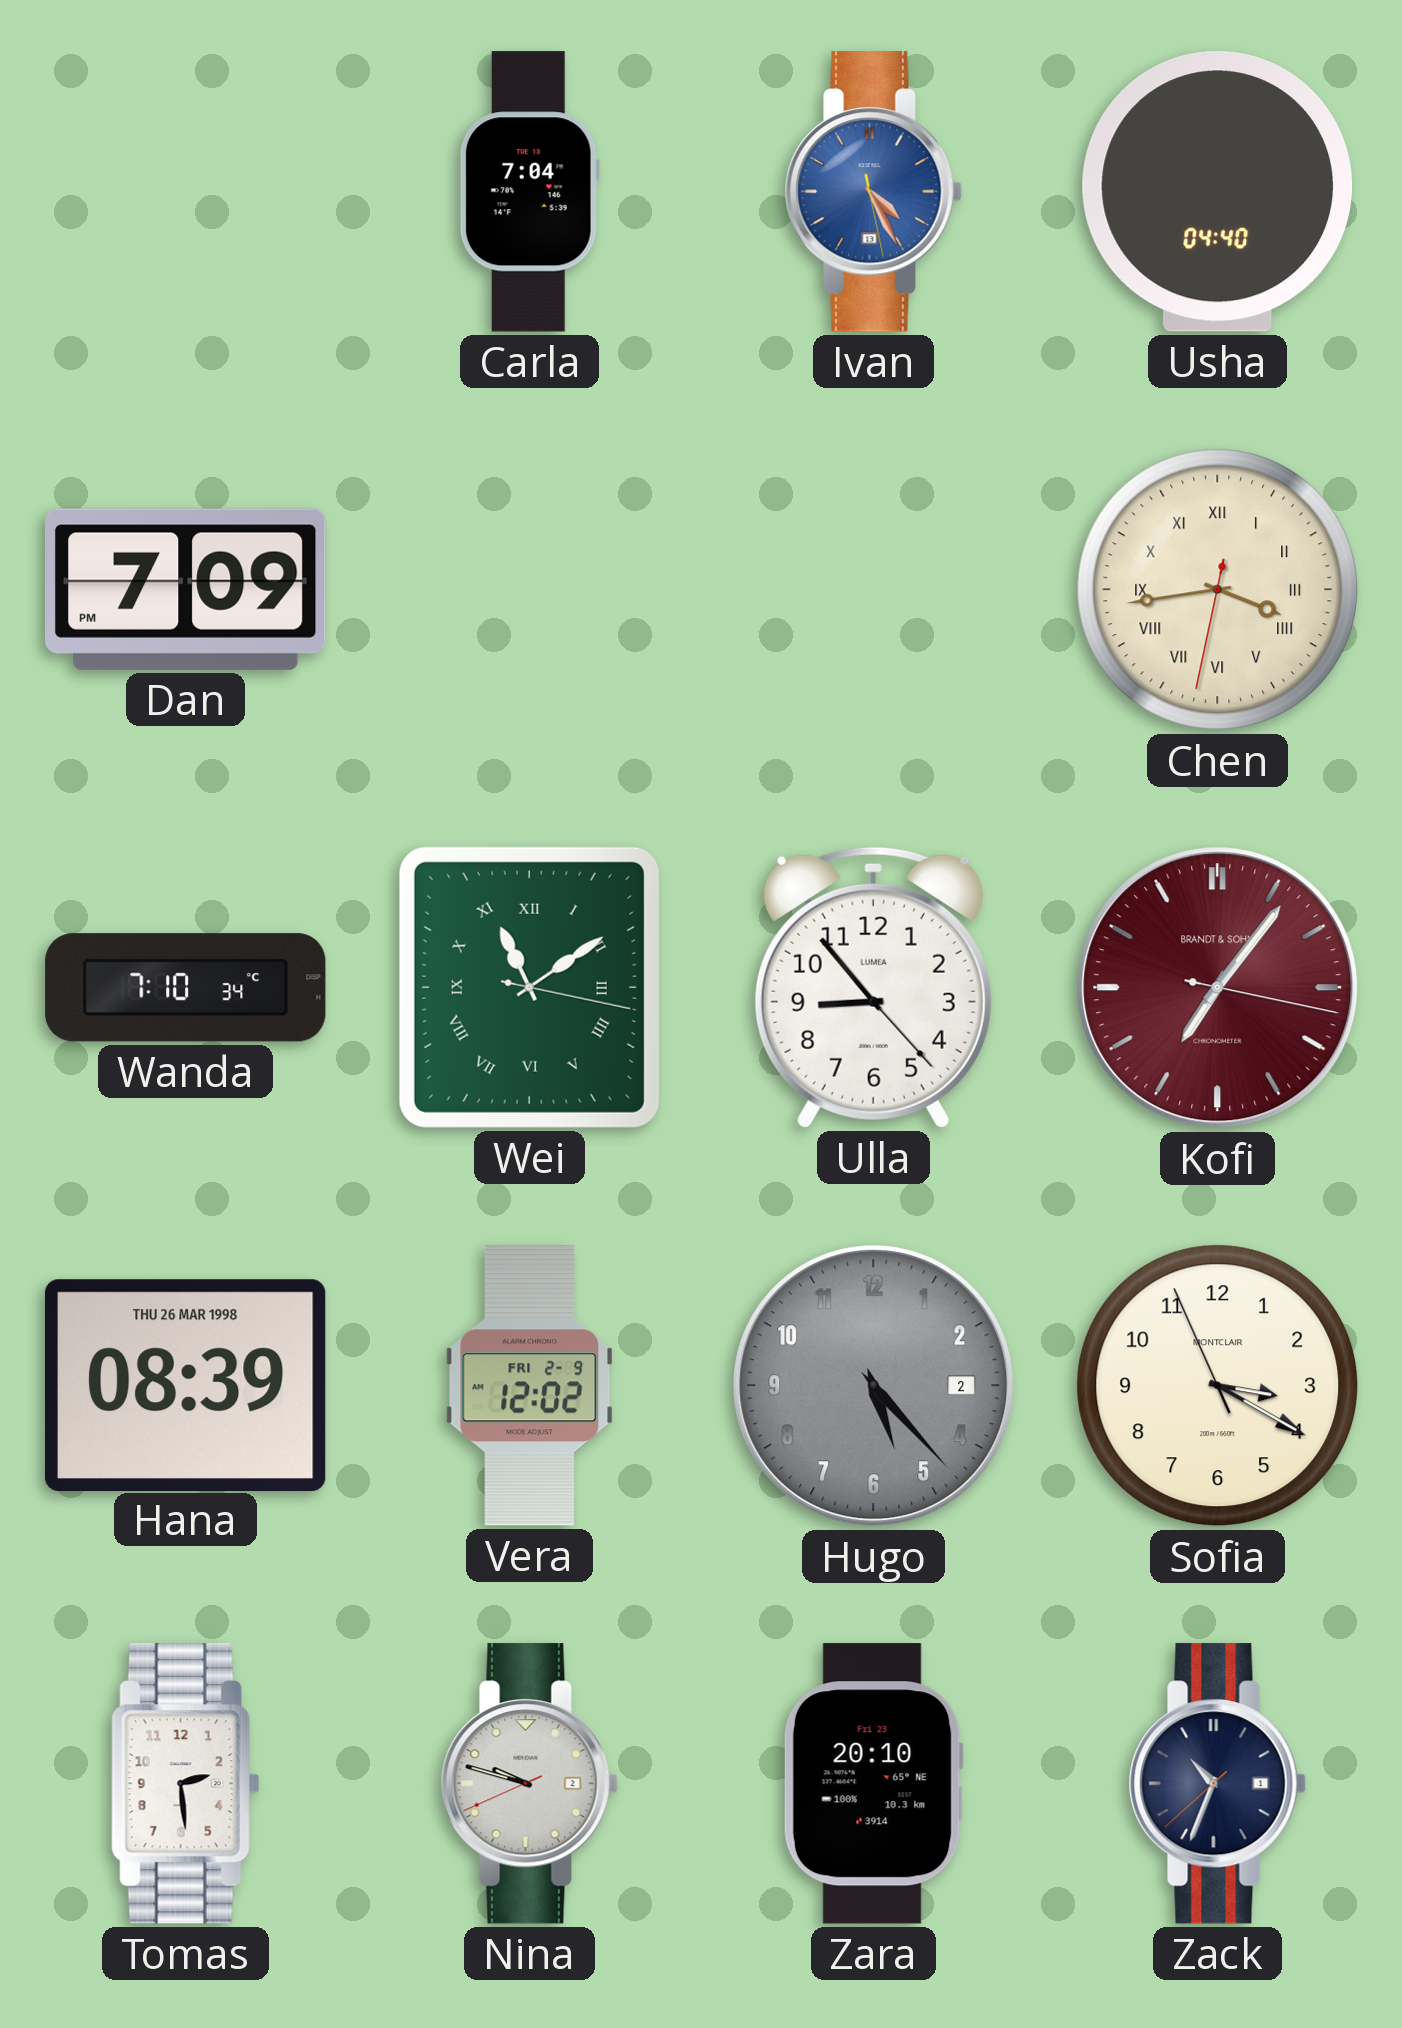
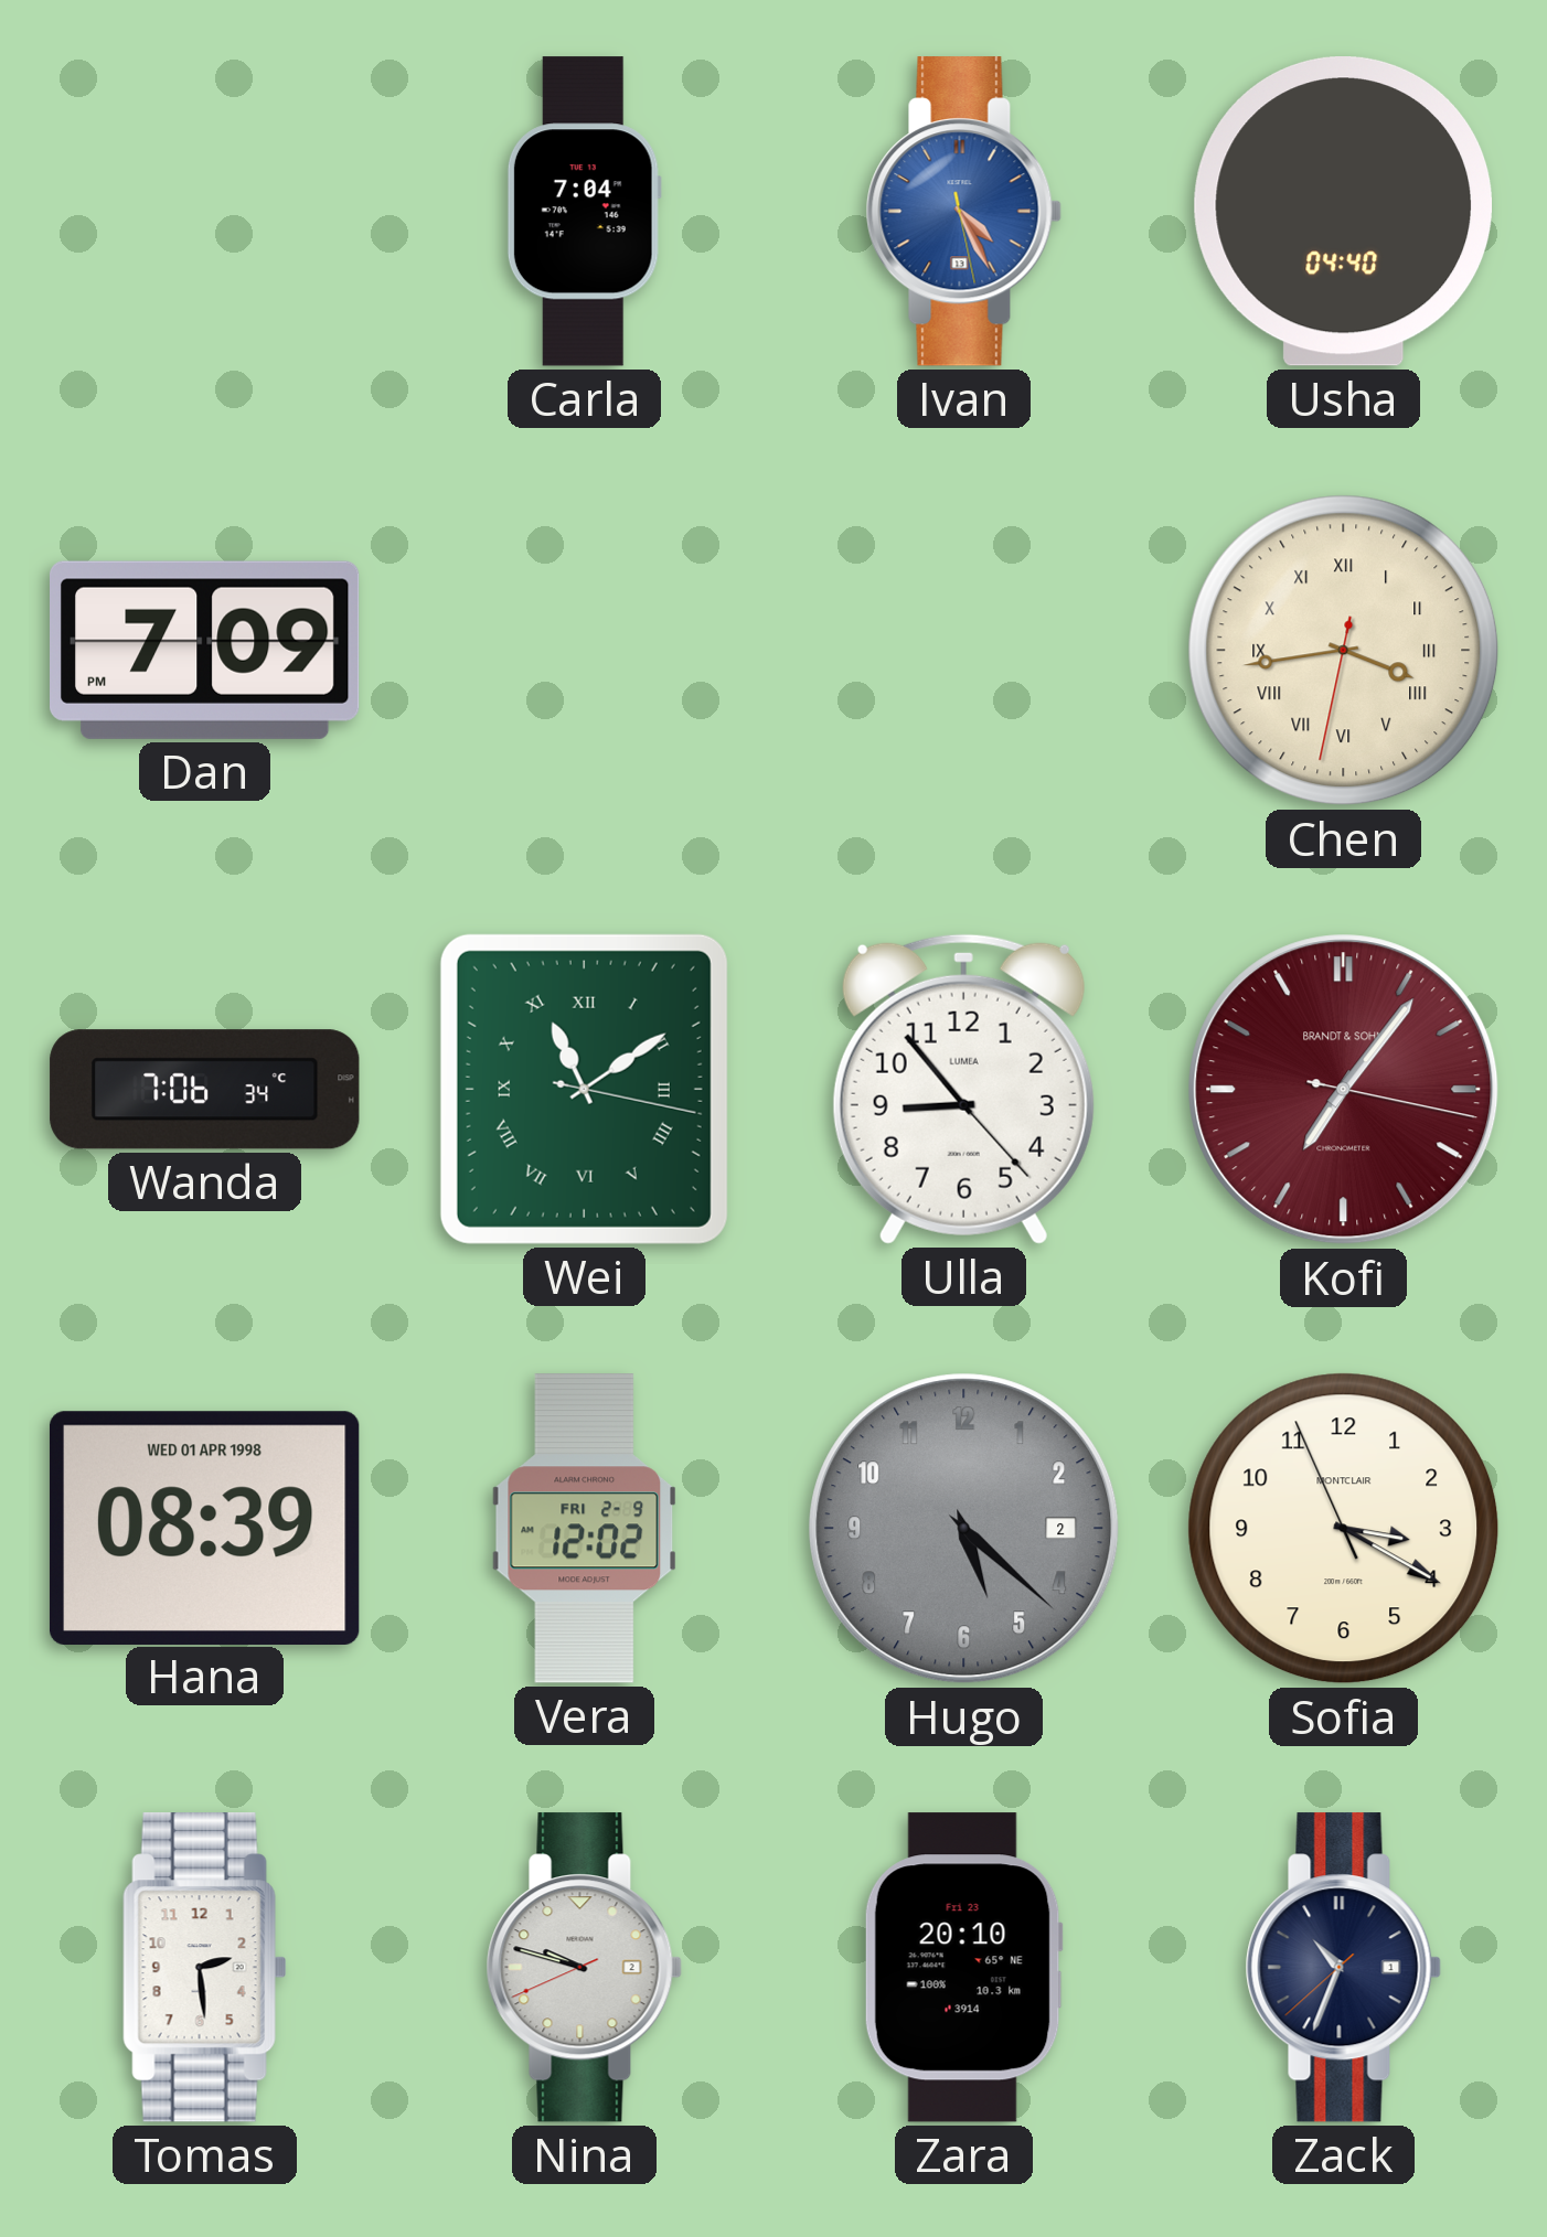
Wanda: 7:10 -> 7:06
Hana date: THU 26 MAR 1998 -> WED 01 APR 1998
Hugo: 5:23 -> 5:22
